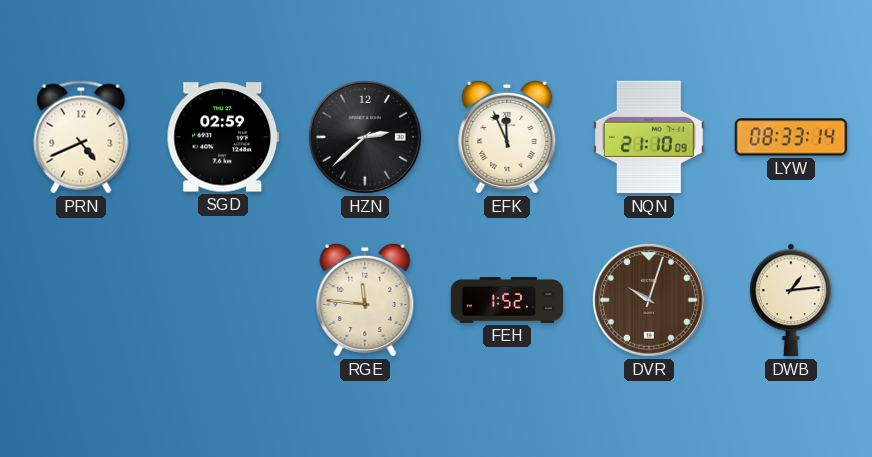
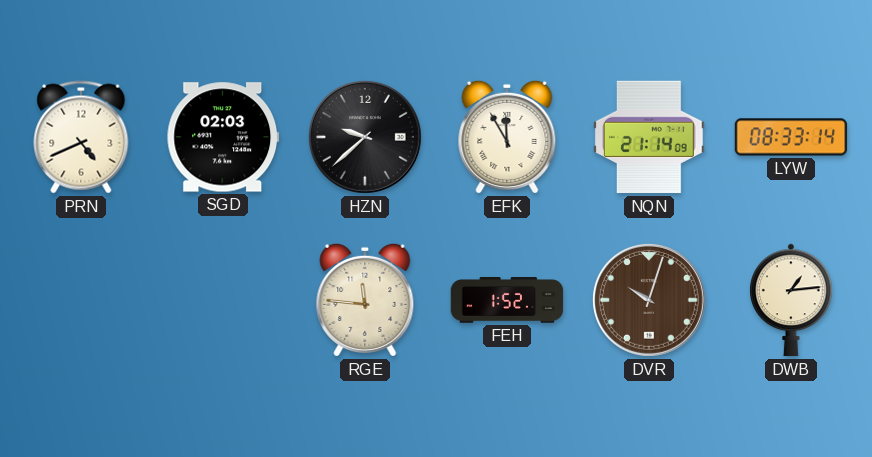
SGD: 02:59 -> 02:03
HZN: 2:38 -> 9:38
EFK: 11:56 -> 11:55
NQN: 21:10 -> 21:14
